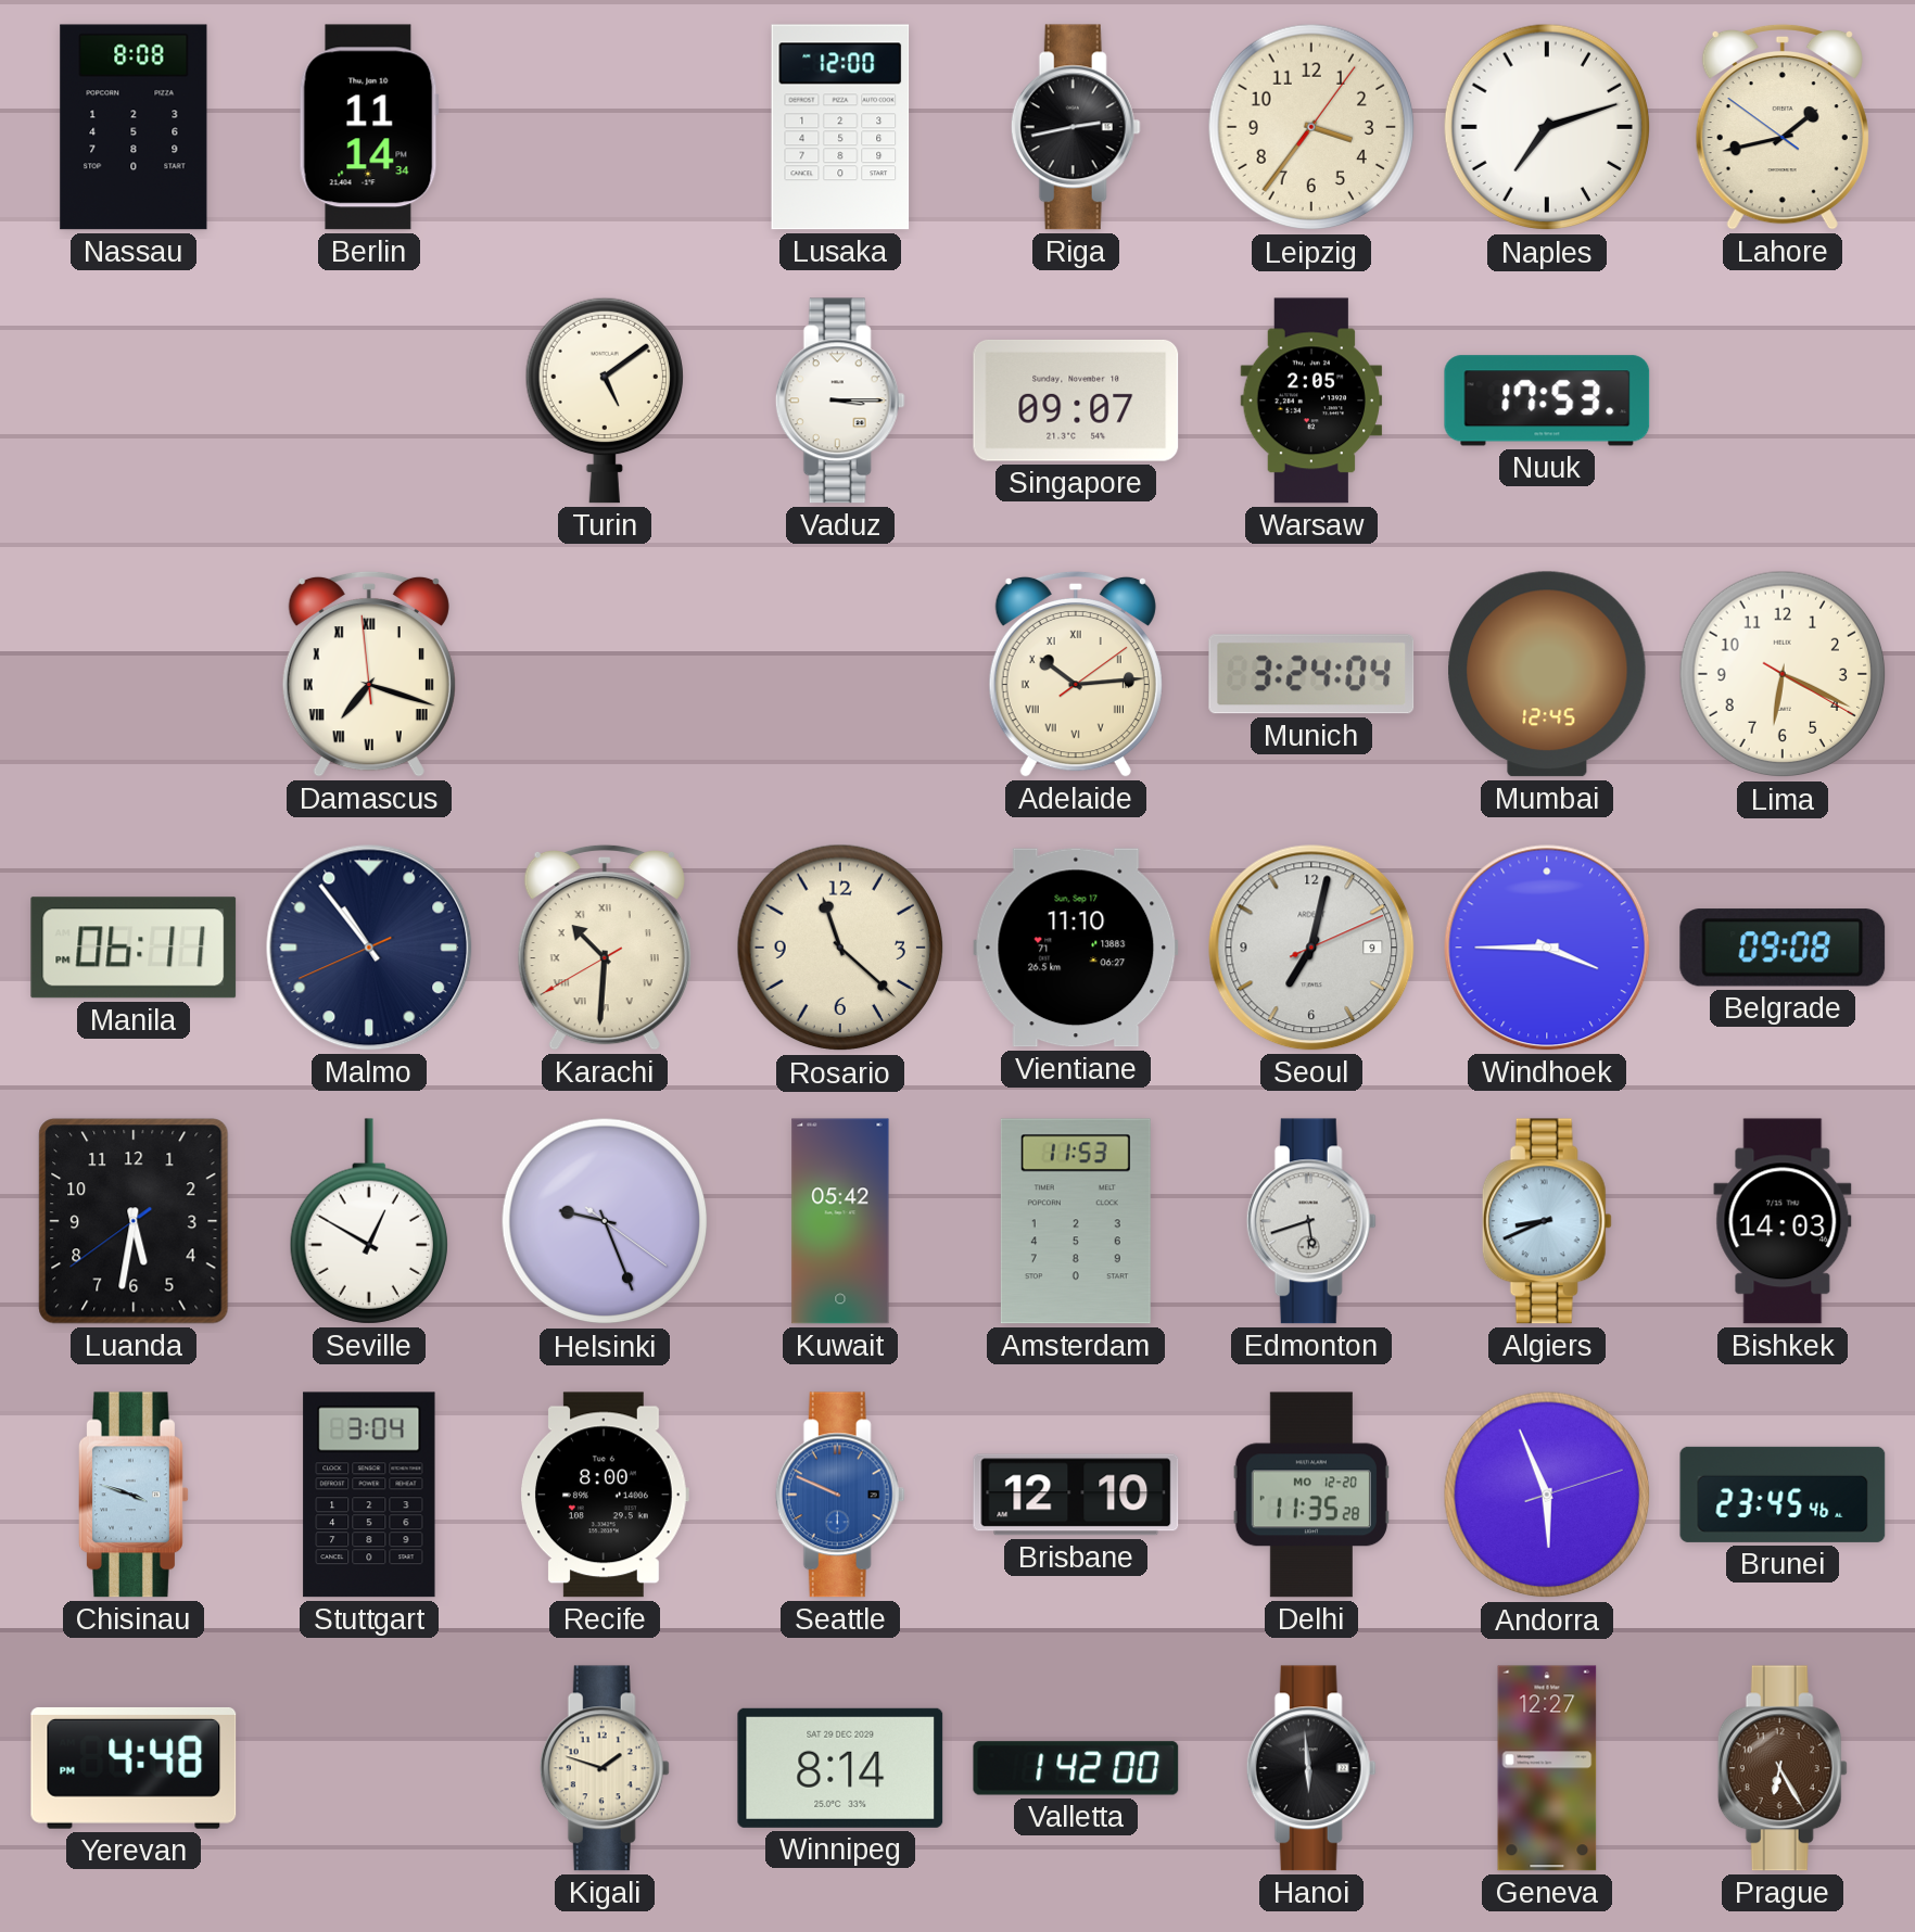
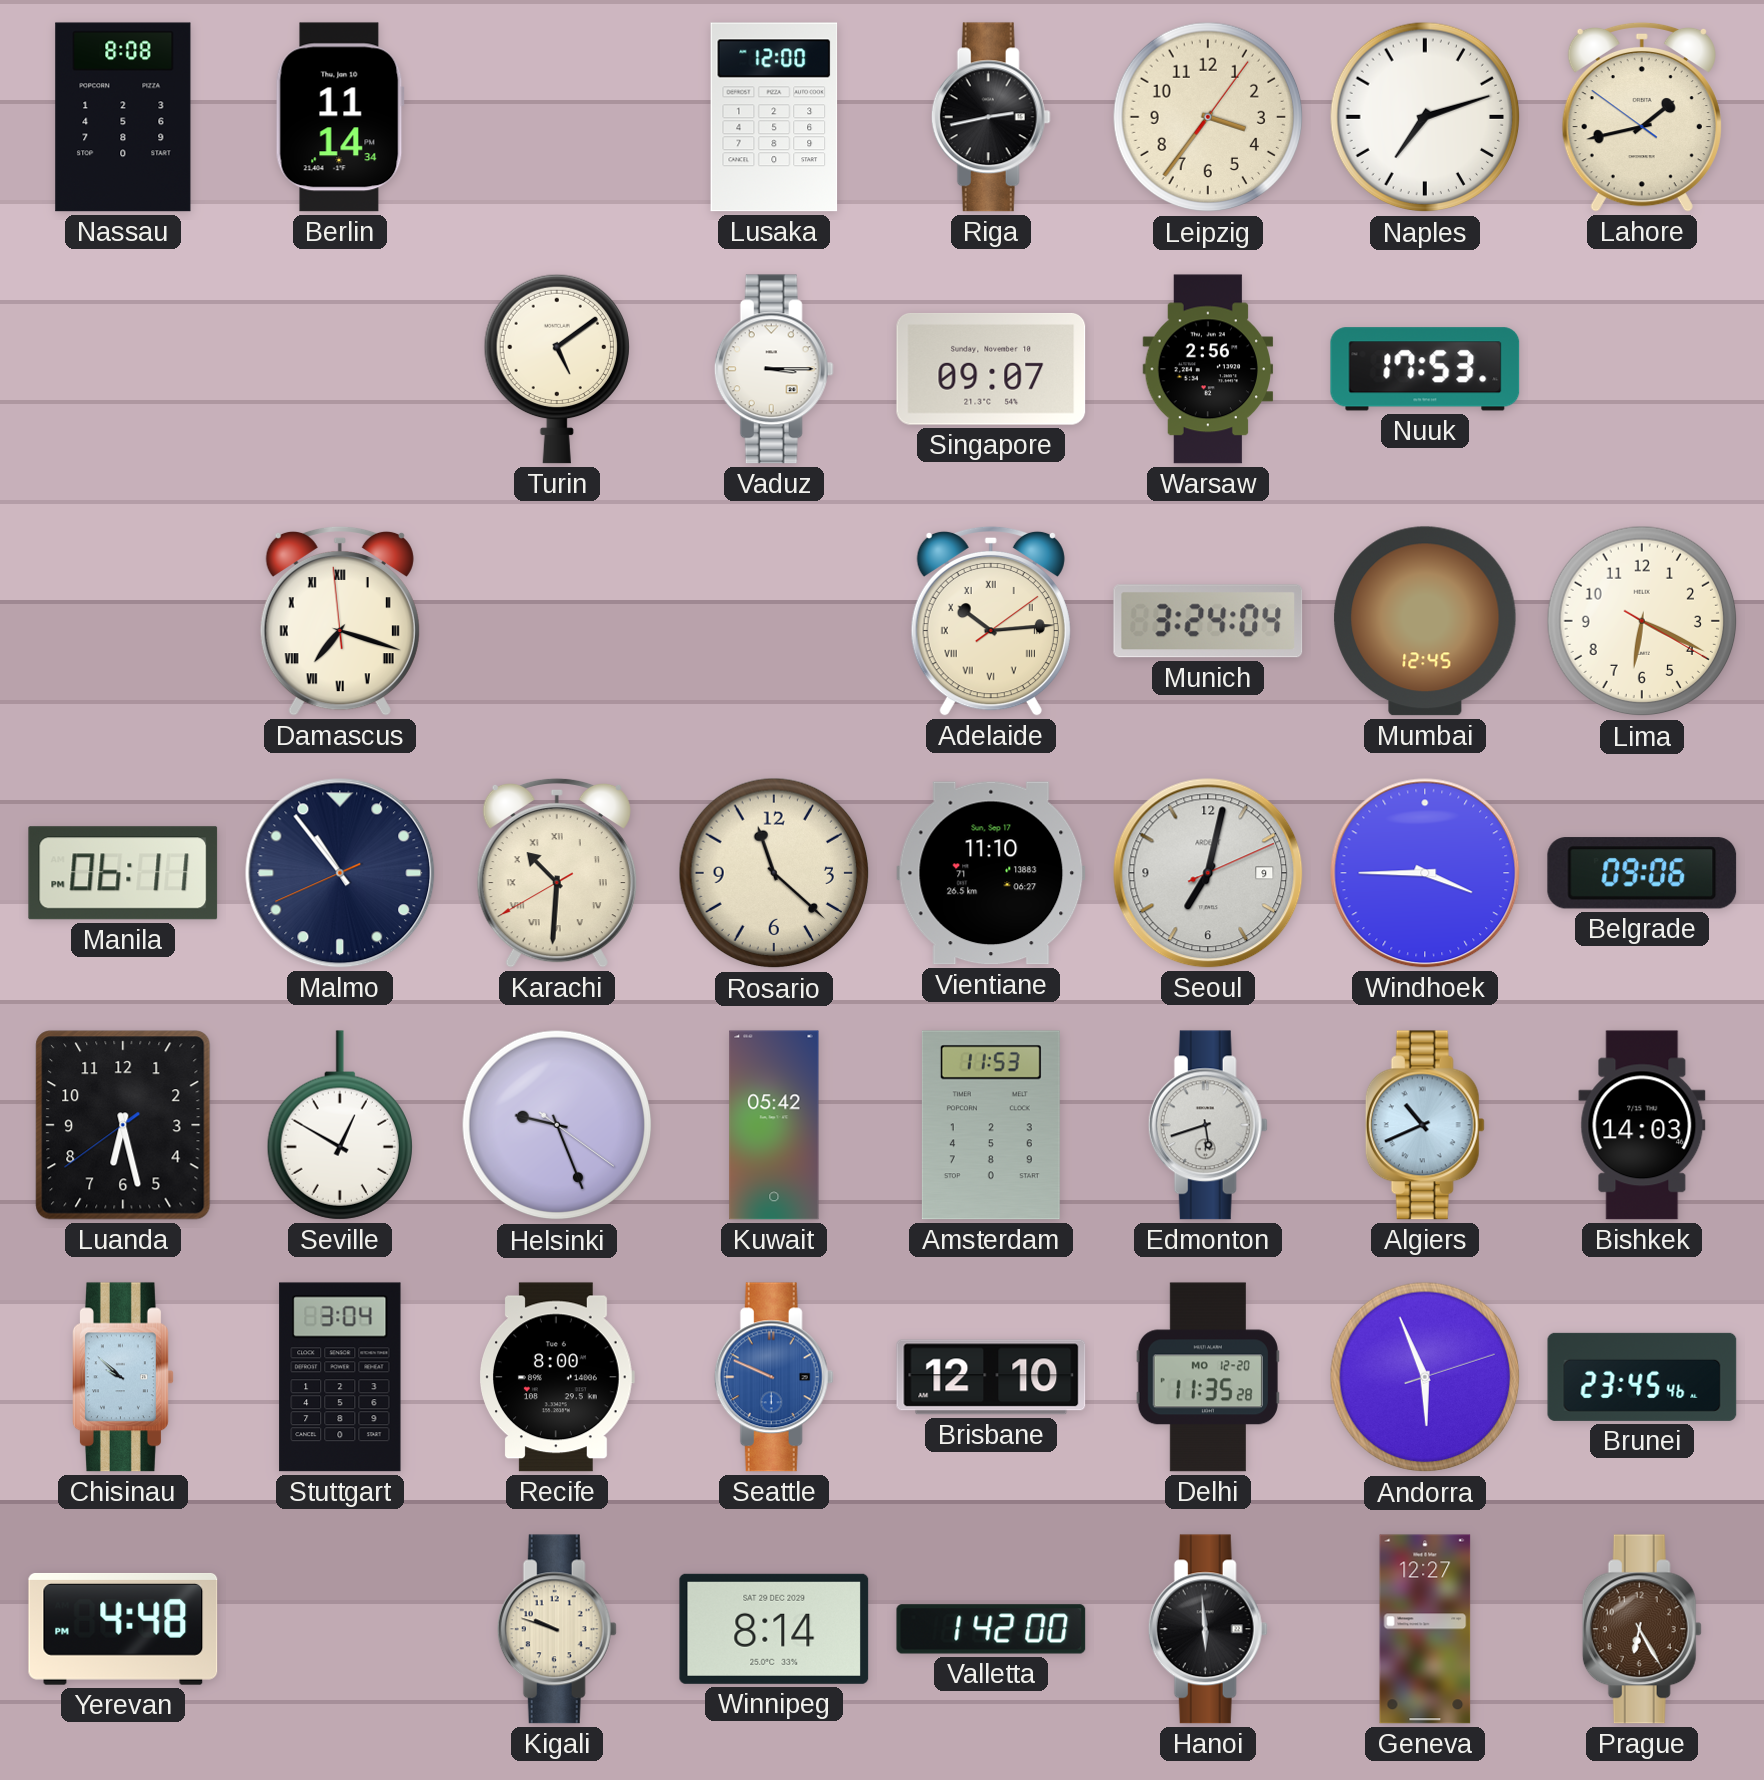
Warsaw: 2:05 -> 2:56
Belgrade: 09:08 -> 09:06
Luanda: 5:31 -> 6:27
Algiers: 8:41 -> 10:41
Chisinau: 3:48 -> 9:52
Kigali: 1:48 -> 9:48
